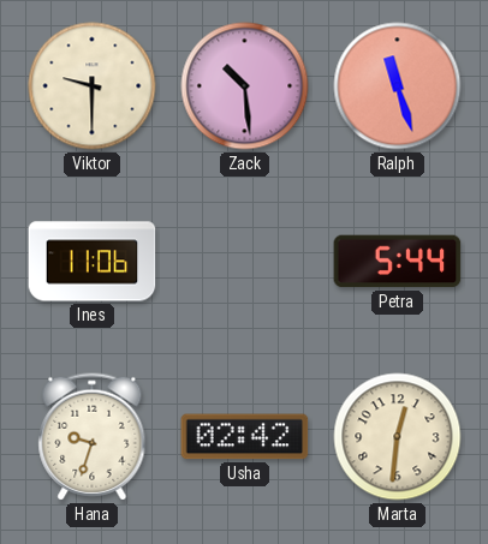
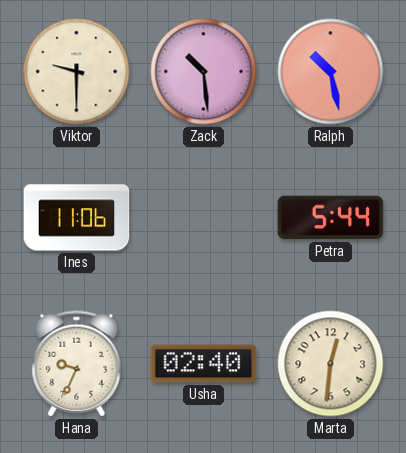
Ralph: 11:27 -> 10:28
Hana: 9:33 -> 9:34
Usha: 02:42 -> 02:40
